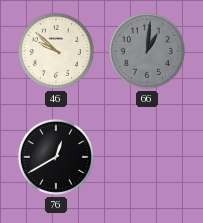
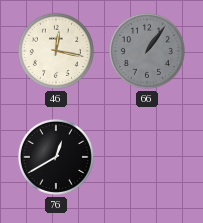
46: 9:52 -> 12:17
66: 1:01 -> 1:06
